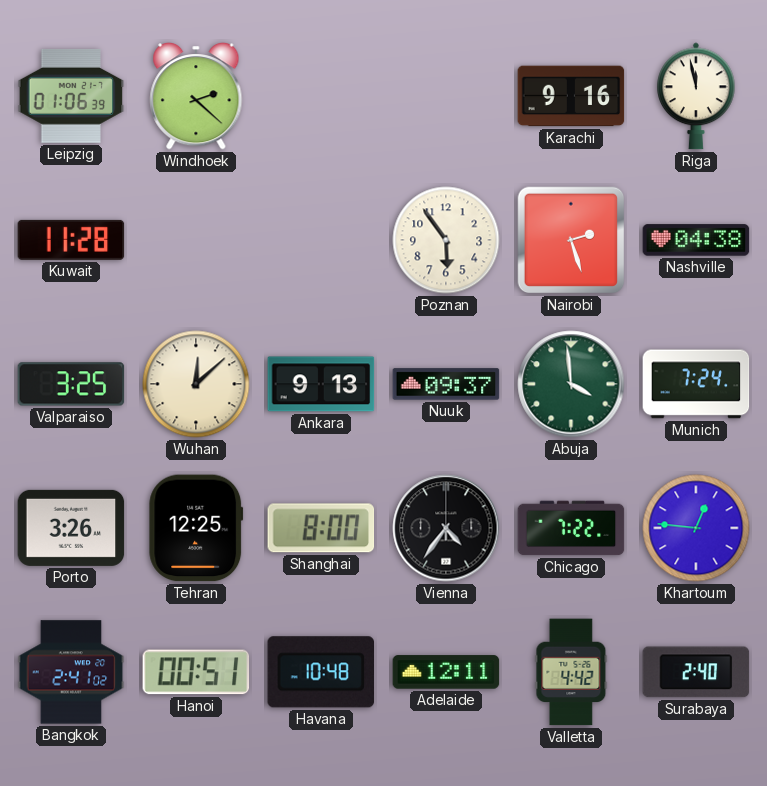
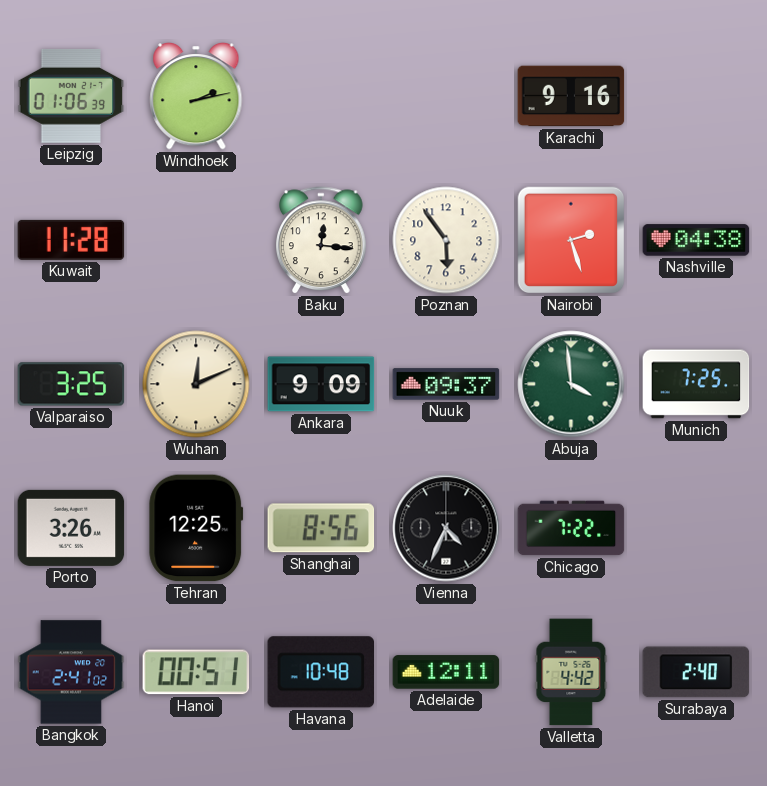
Windhoek: 2:22 -> 2:13
Riga: 11:58 -> none
Baku: none -> 12:16
Wuhan: 12:08 -> 12:11
Ankara: 9:13 -> 9:09
Munich: 7:24 -> 7:25
Shanghai: 8:00 -> 8:56
Vienna: 4:36 -> 4:34
Khartoum: 12:46 -> none
